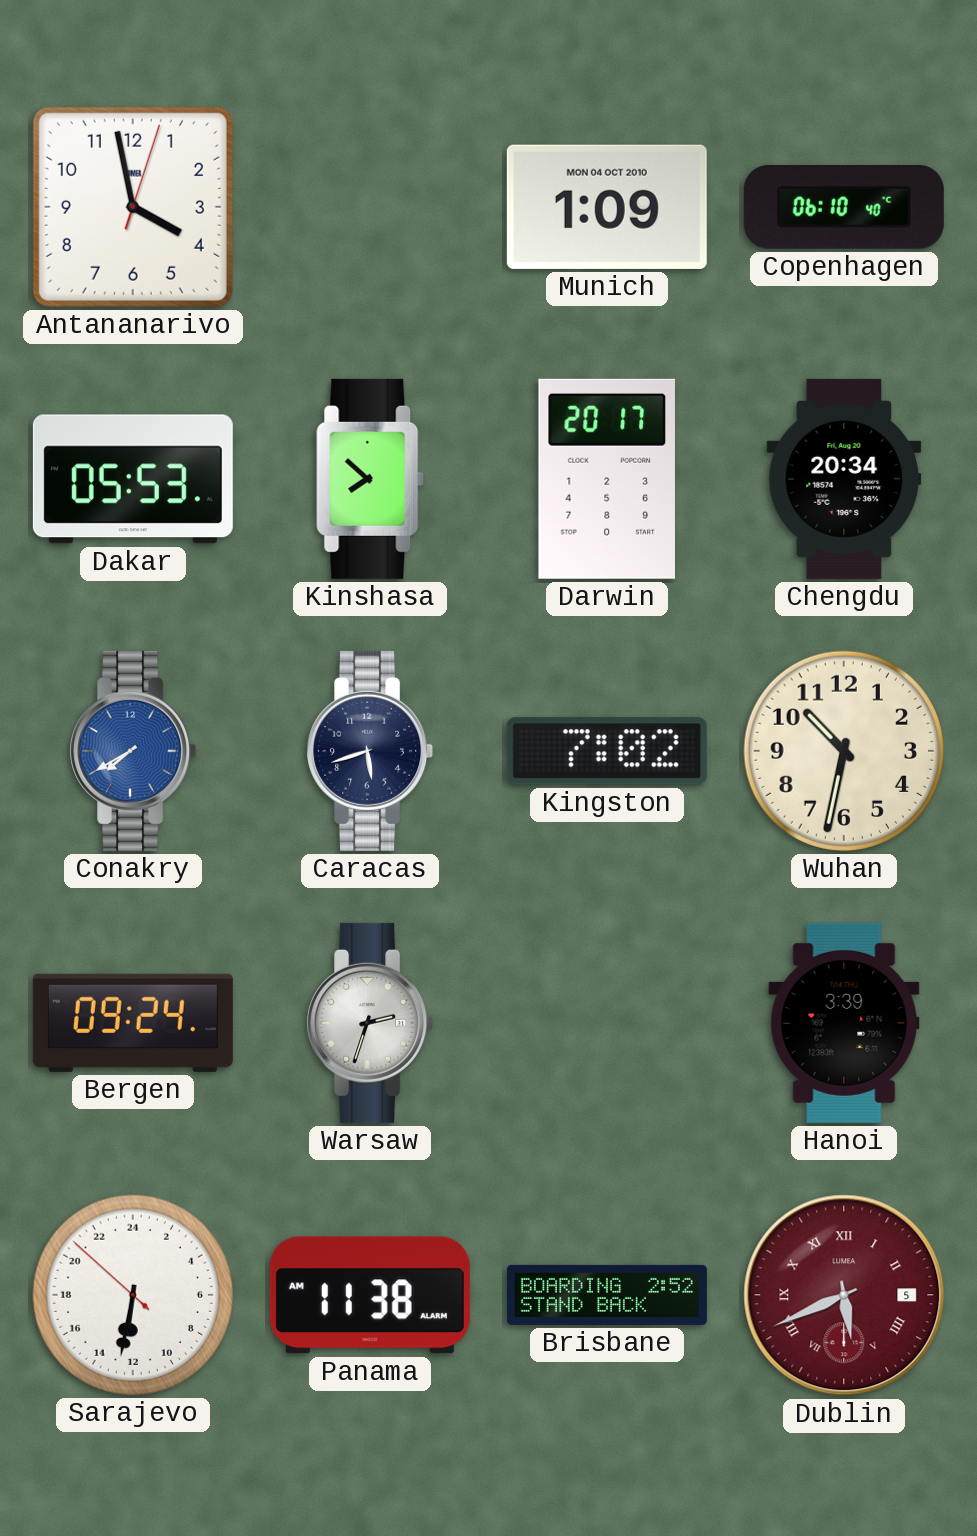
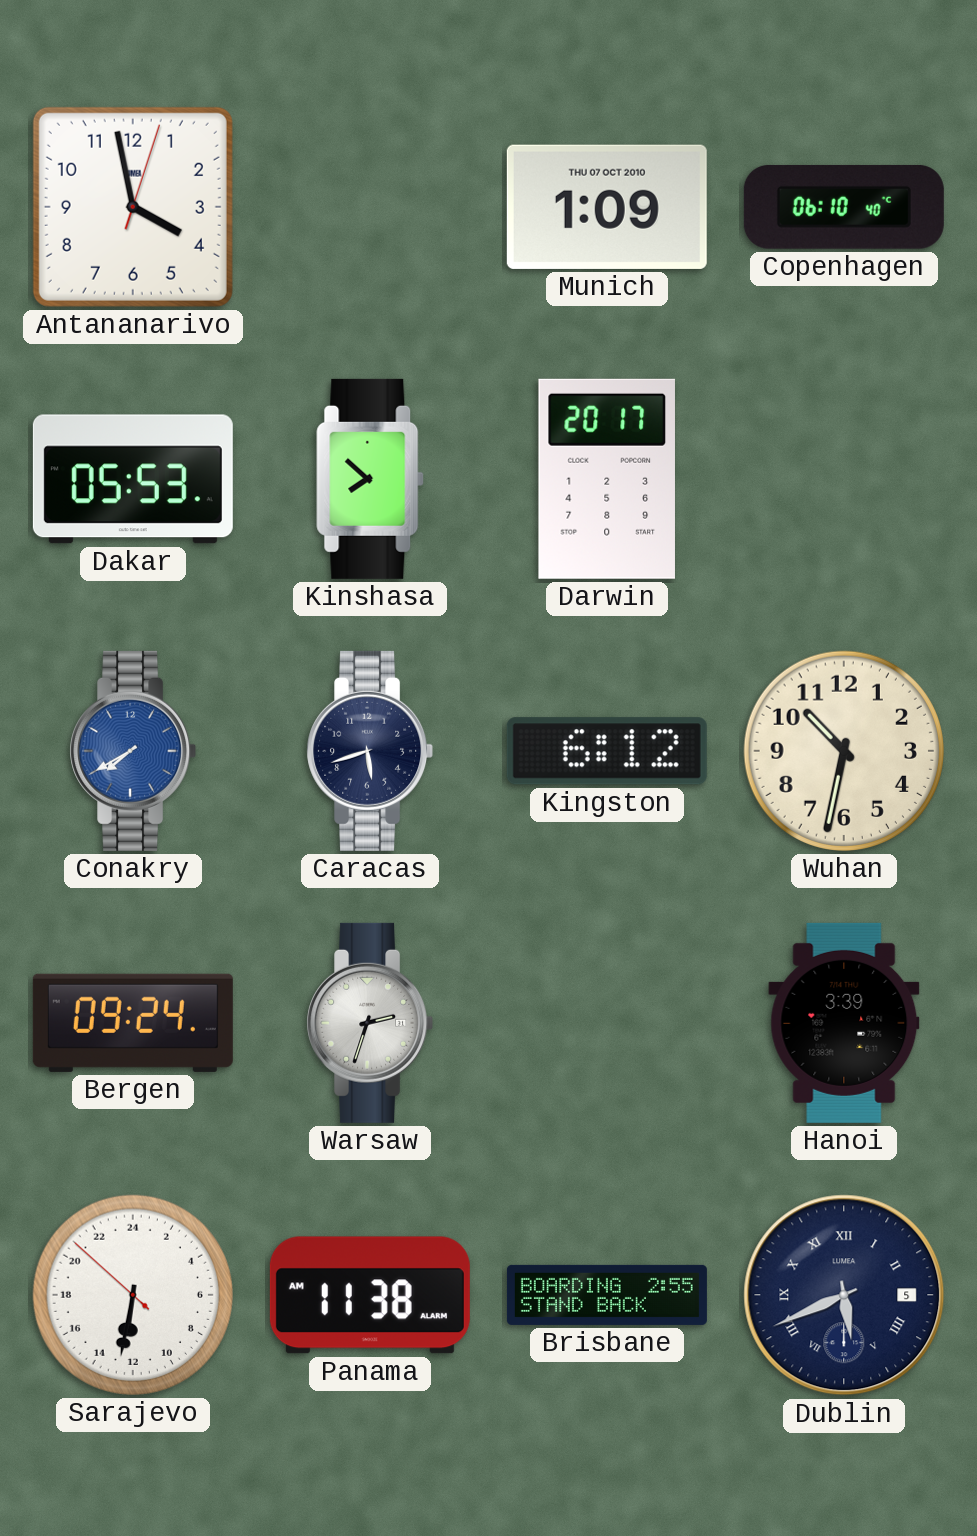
Munich date: MON 04 OCT 2010 -> THU 07 OCT 2010
Chengdu: 20:34 -> none
Kingston: 7:02 -> 6:12
Brisbane: 2:52 -> 2:55
Dublin dial: burgundy -> navy
